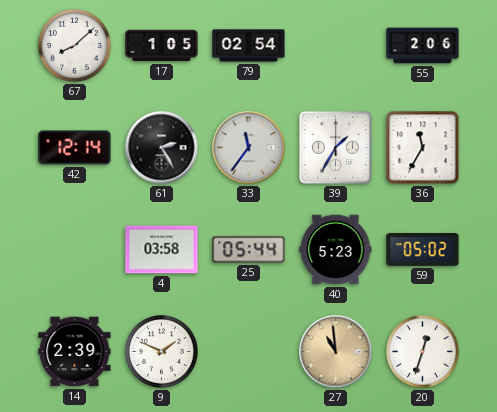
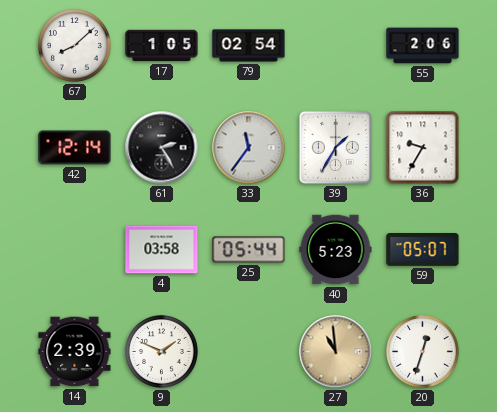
36: 11:35 -> 9:35
59: 05:02 -> 05:07
